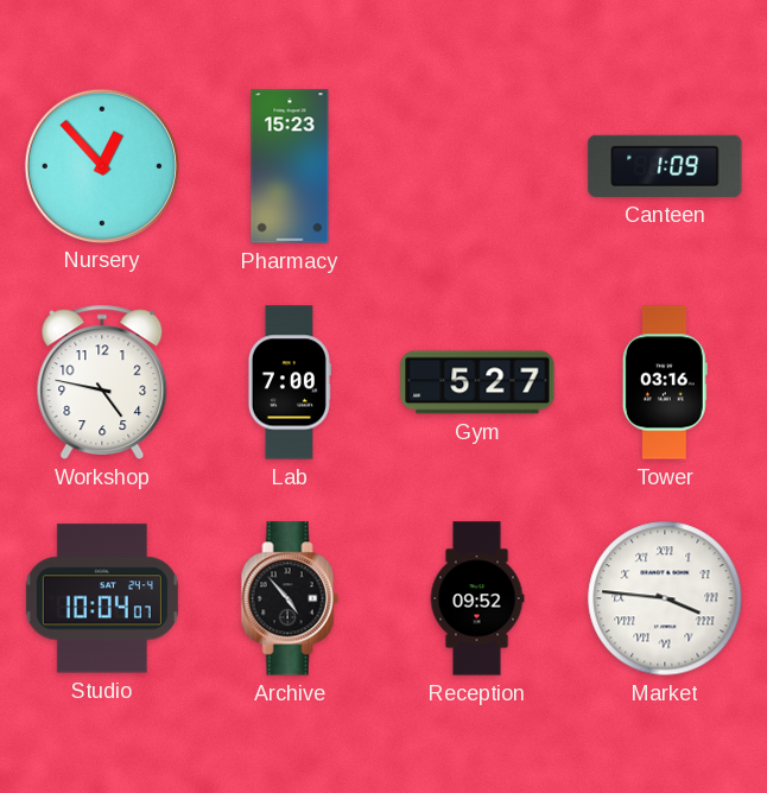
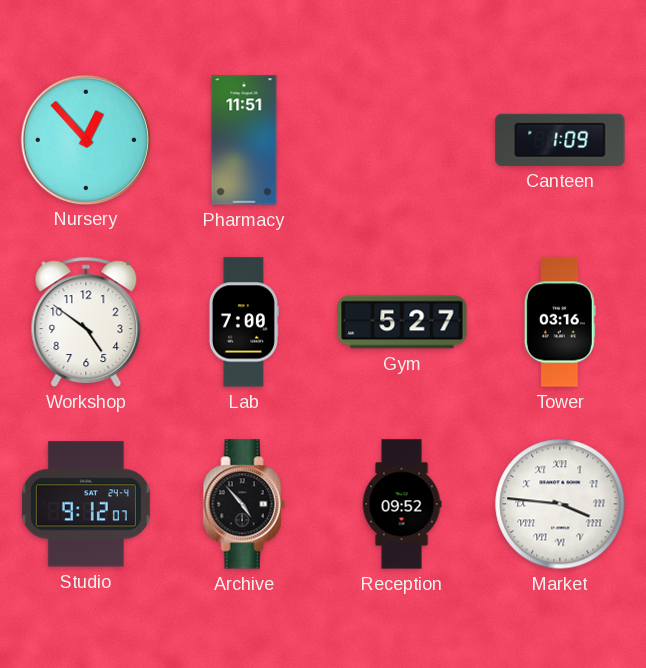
Pharmacy: 15:23 -> 11:51
Workshop: 4:47 -> 4:51
Studio: 10:04 -> 9:12
